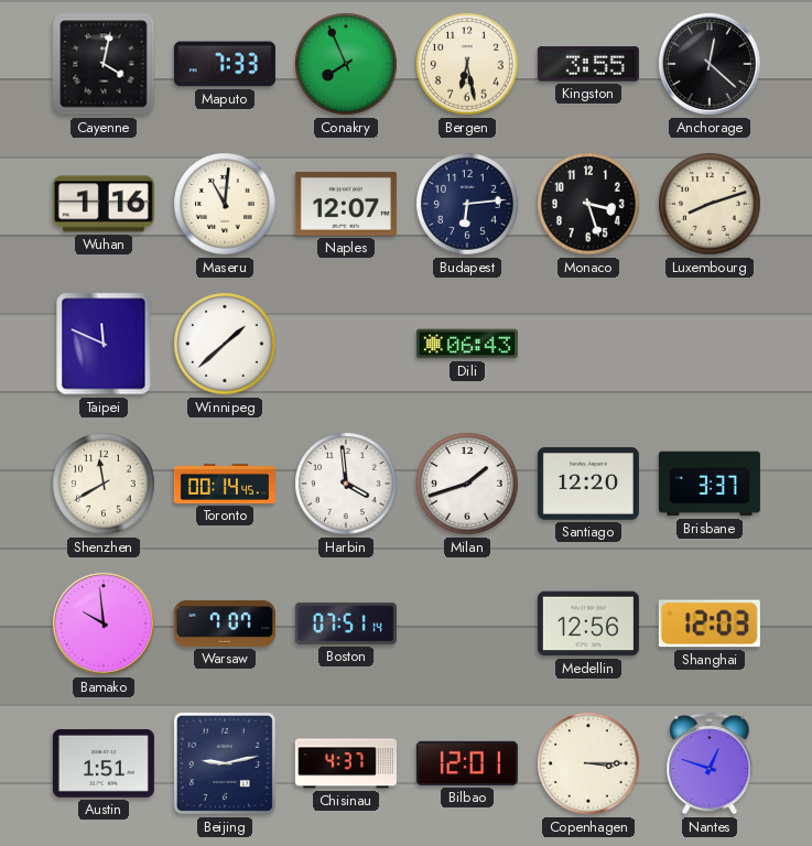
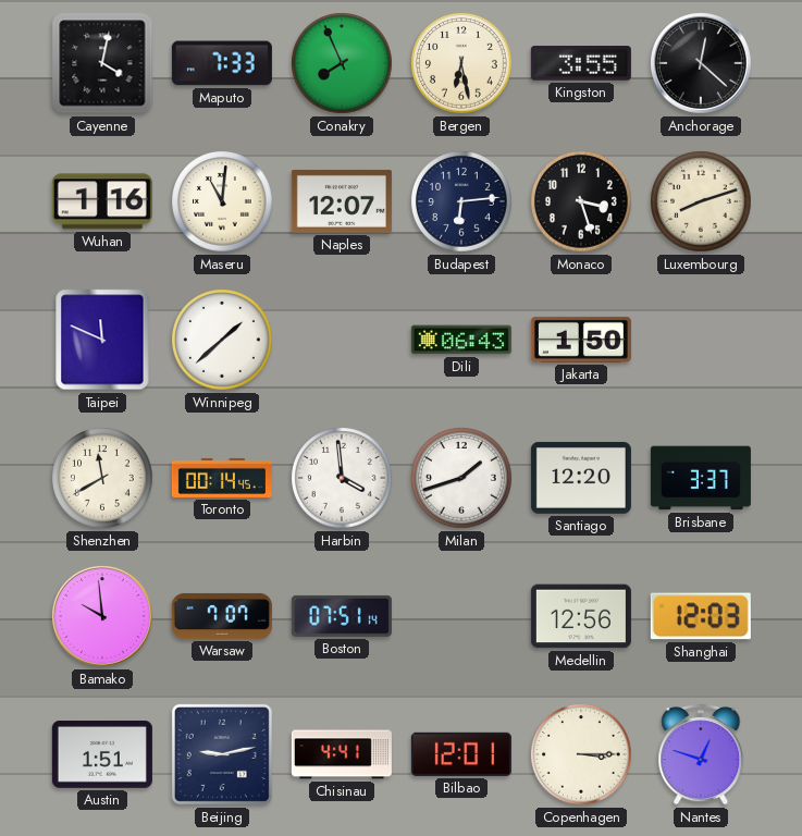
Jakarta: none -> 1:50
Chisinau: 4:37 -> 4:41
